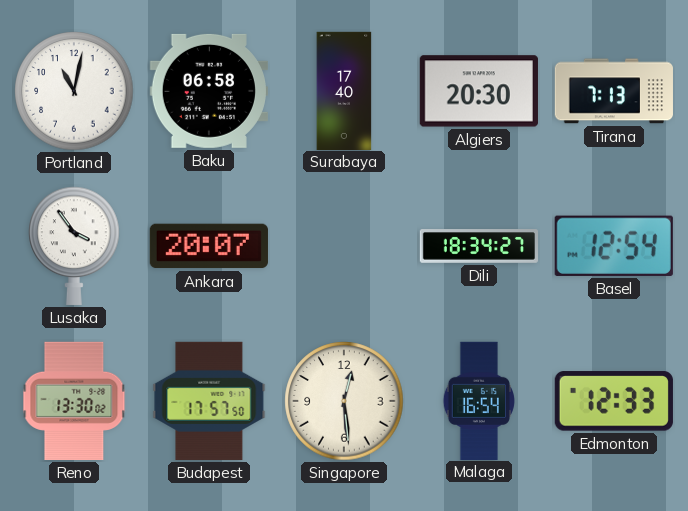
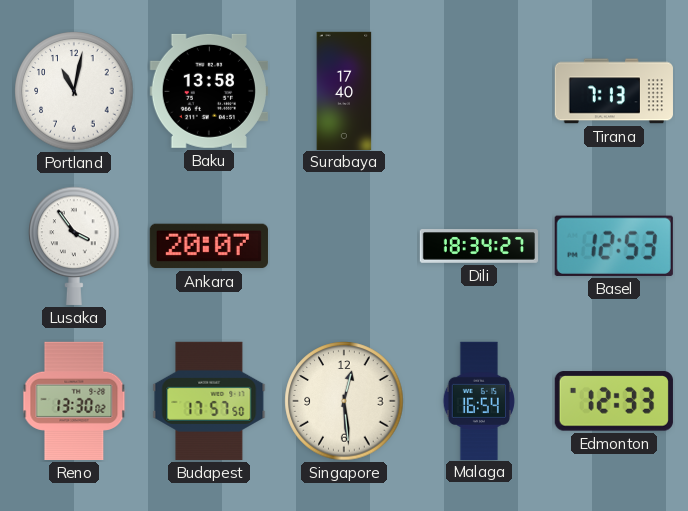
Baku: 06:58 -> 13:58
Algiers: 20:30 -> none
Basel: 12:54 -> 12:53
